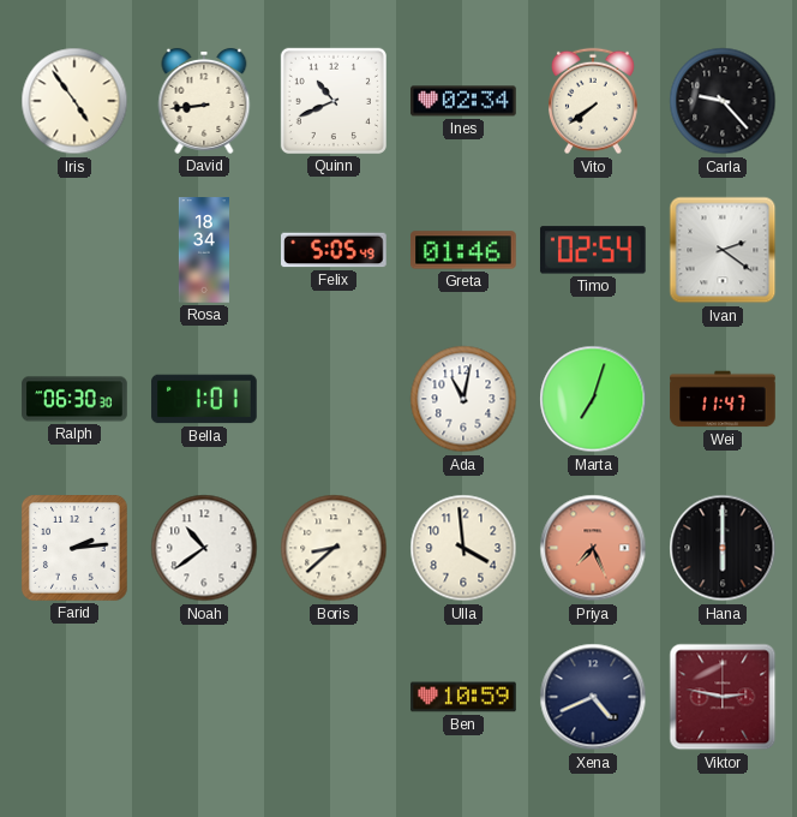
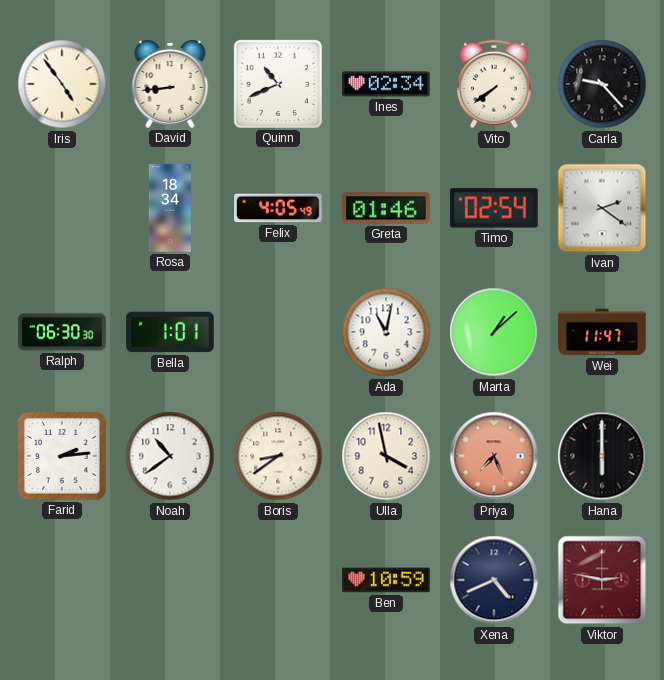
Felix: 5:05 -> 4:05
Marta: 7:03 -> 1:08
Boris: 8:38 -> 8:39
Ulla: 3:59 -> 3:58
